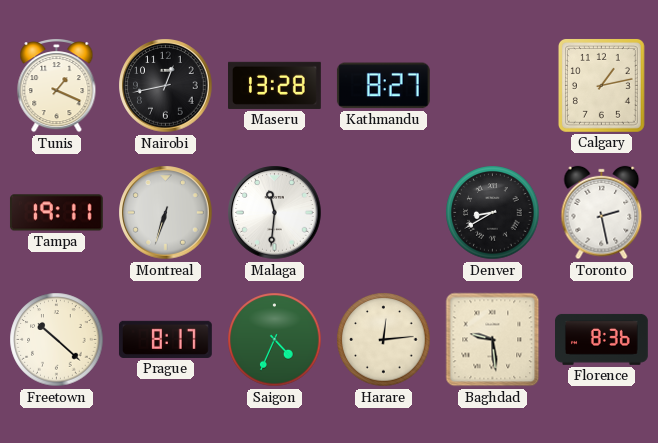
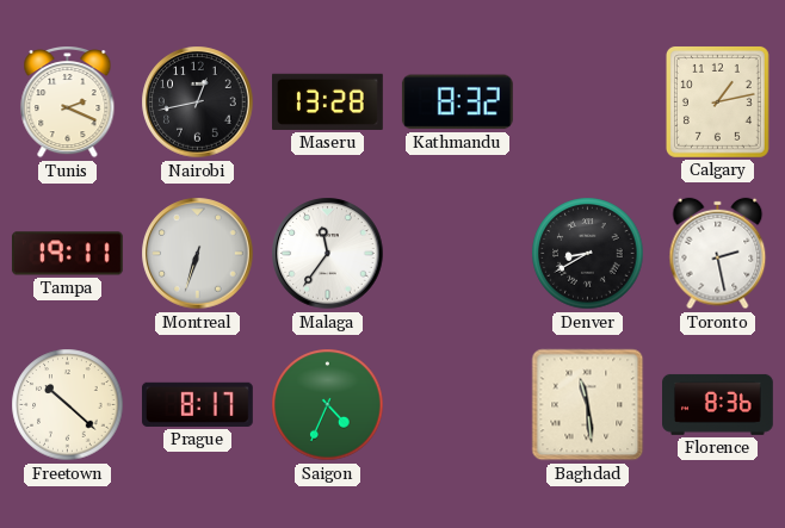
Tunis: 1:19 -> 2:19
Kathmandu: 8:27 -> 8:32
Malaga: 11:31 -> 11:36
Harare: 12:14 -> none
Baghdad: 9:29 -> 11:29
